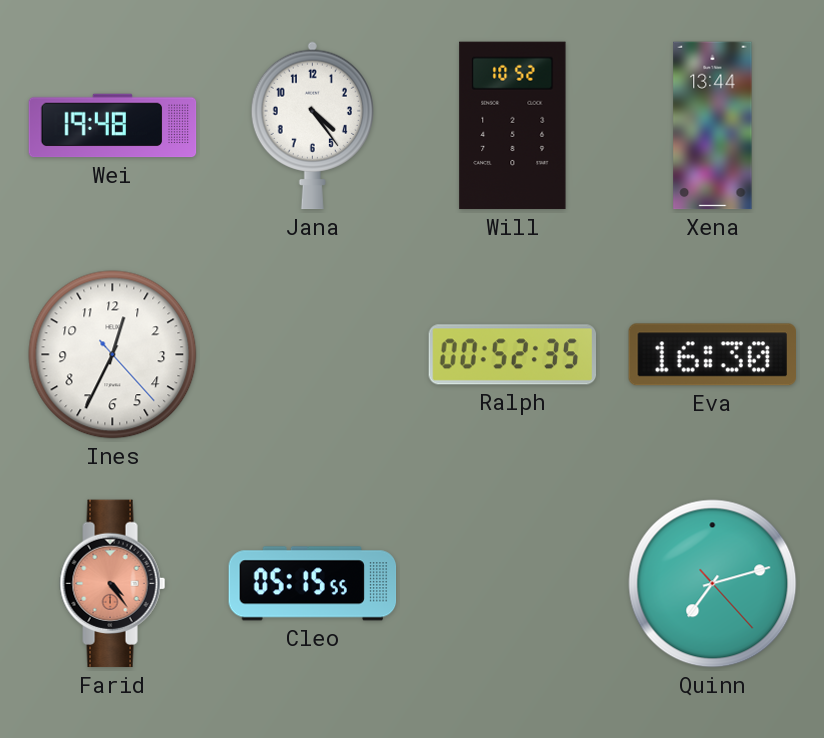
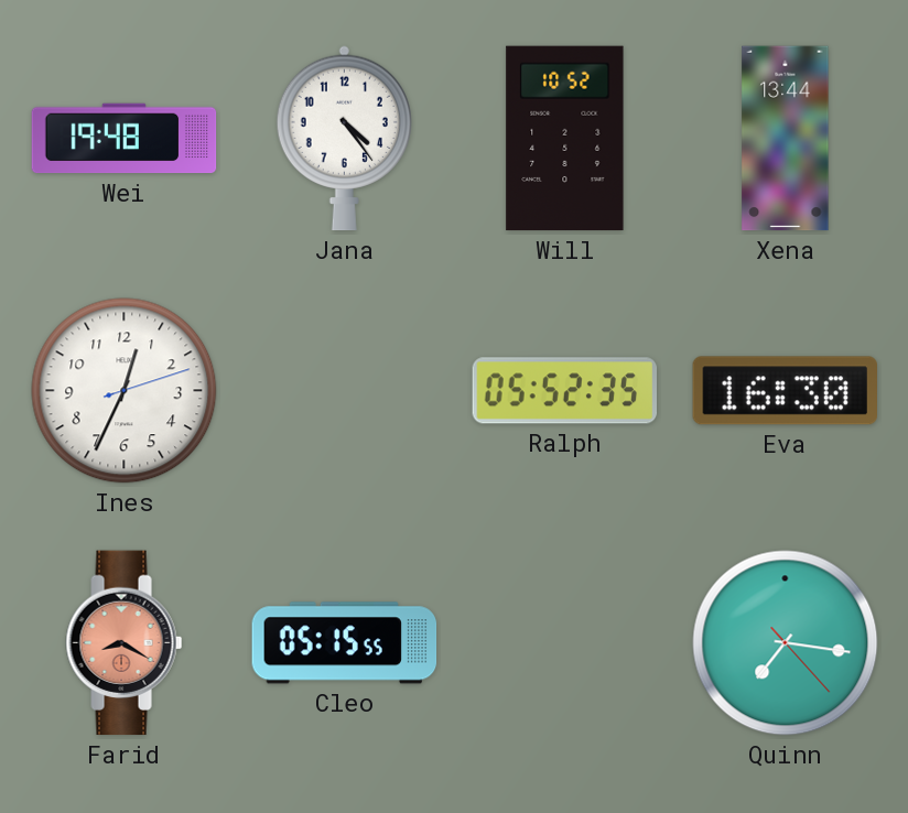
Ines: 12:34:23 -> 12:34:12
Ralph: 00:52 -> 05:52
Farid: 4:24 -> 8:20
Quinn: 7:12 -> 7:16
